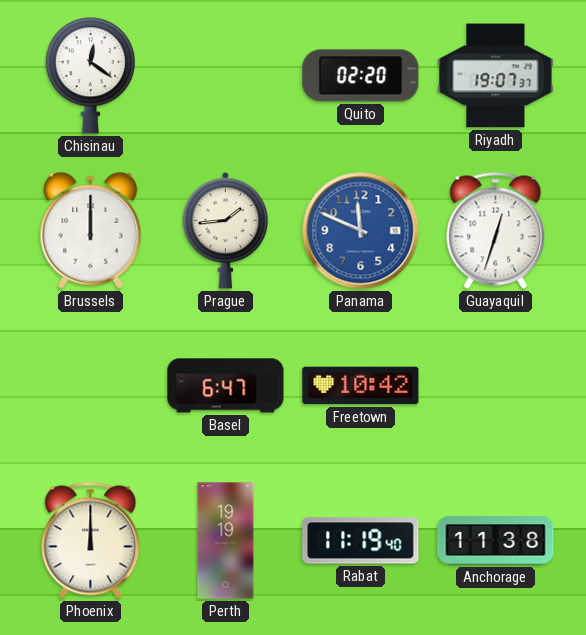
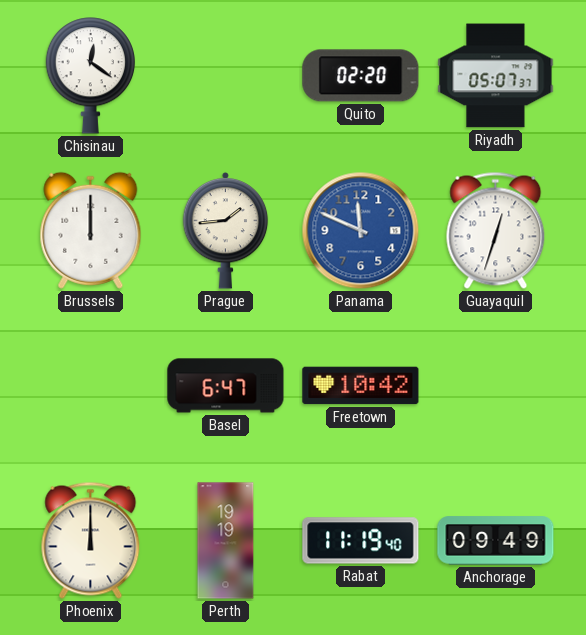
Riyadh: 19:07 -> 05:07
Anchorage: 11:38 -> 09:49
